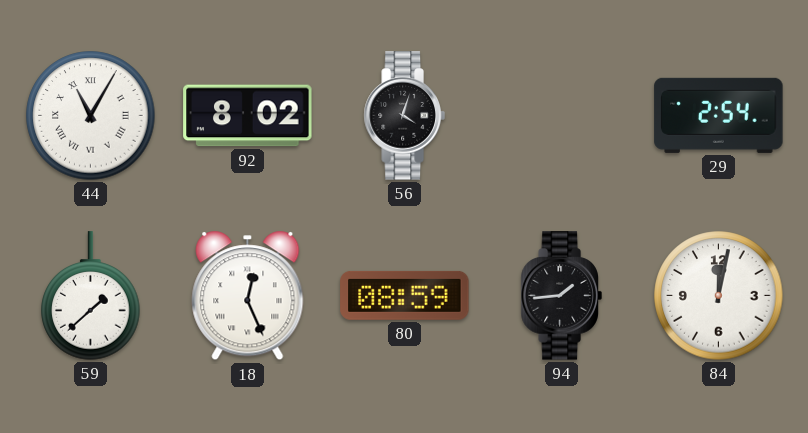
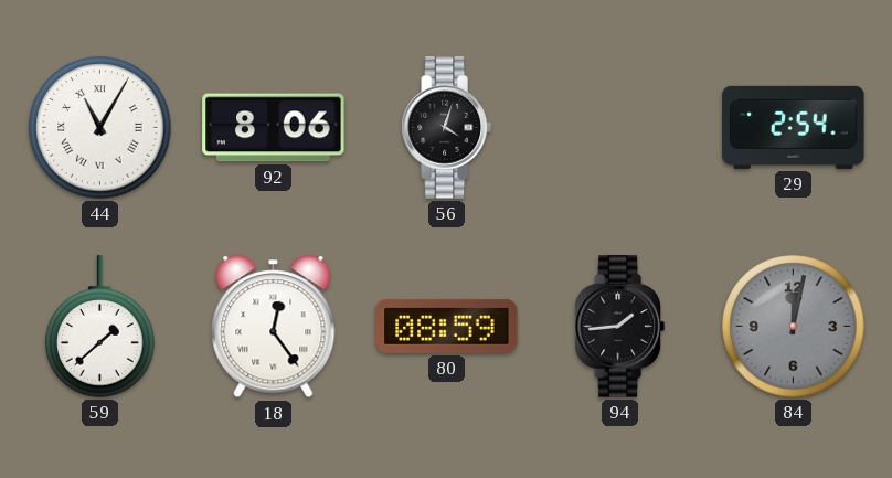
92: 8:02 -> 8:06
18: 12:26 -> 12:24
84 dial: white -> grey
